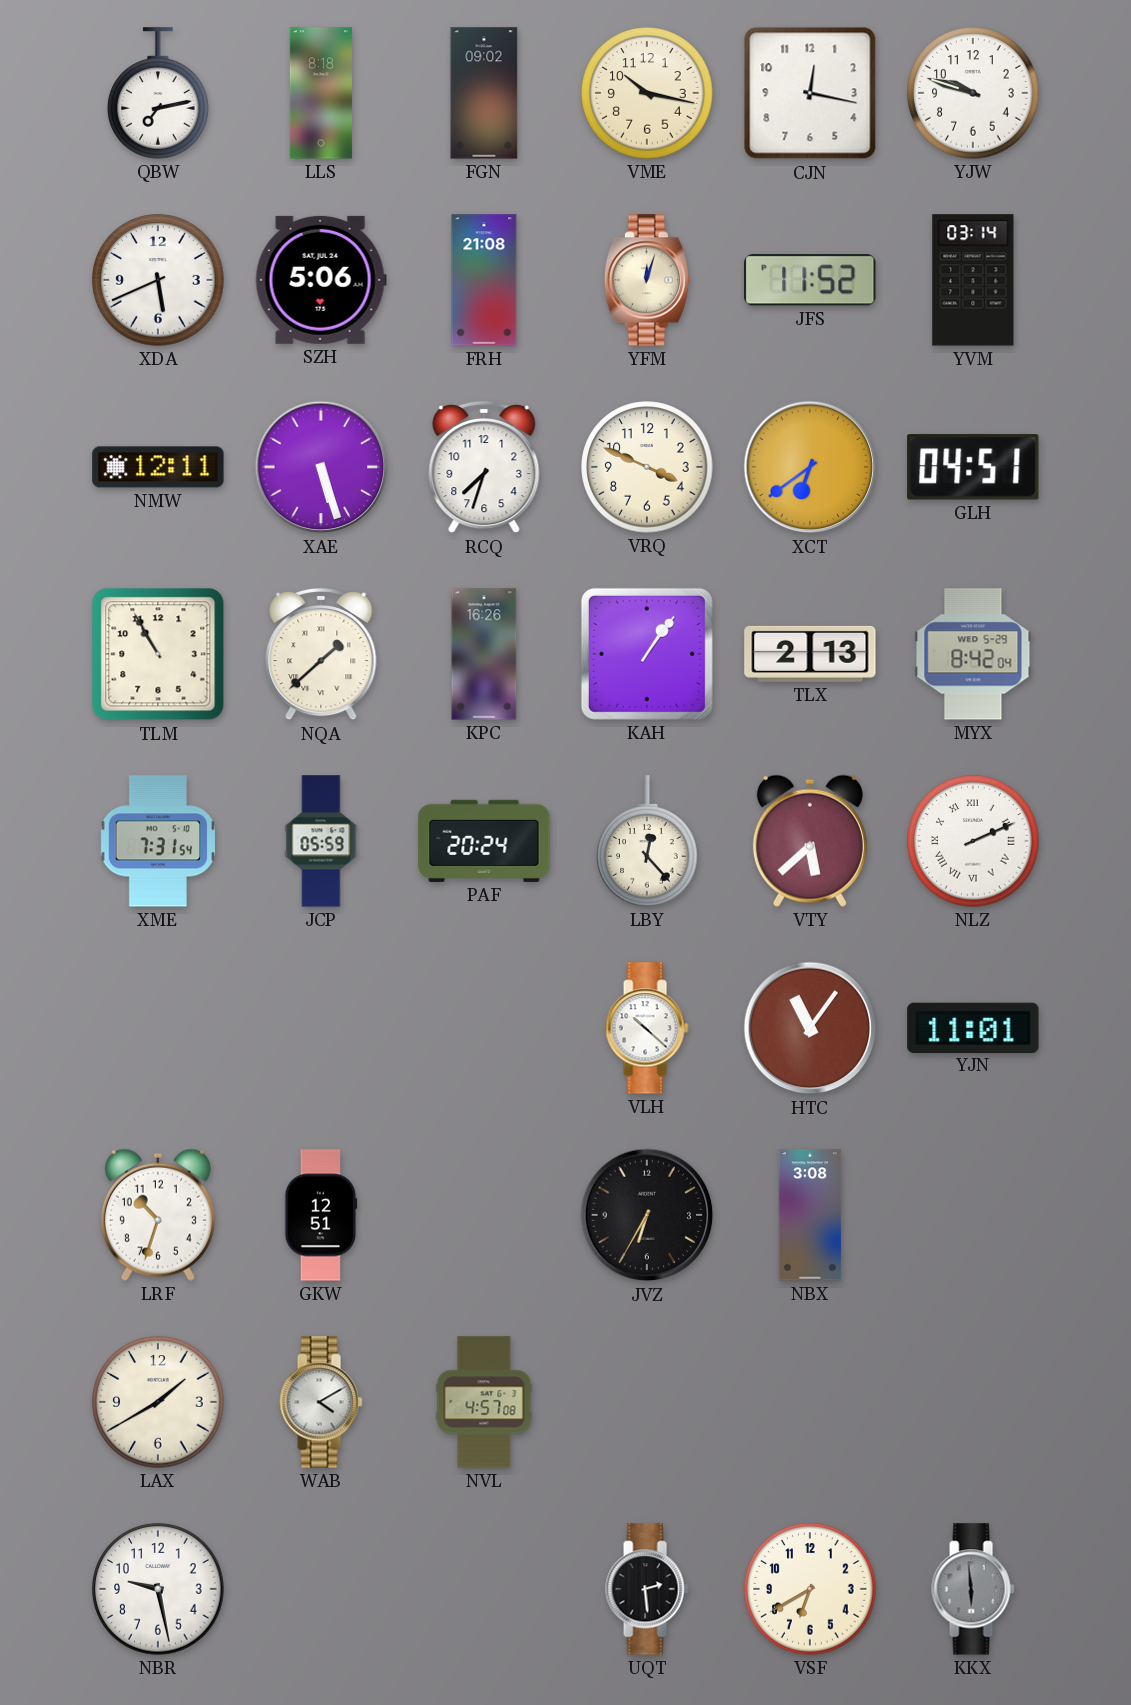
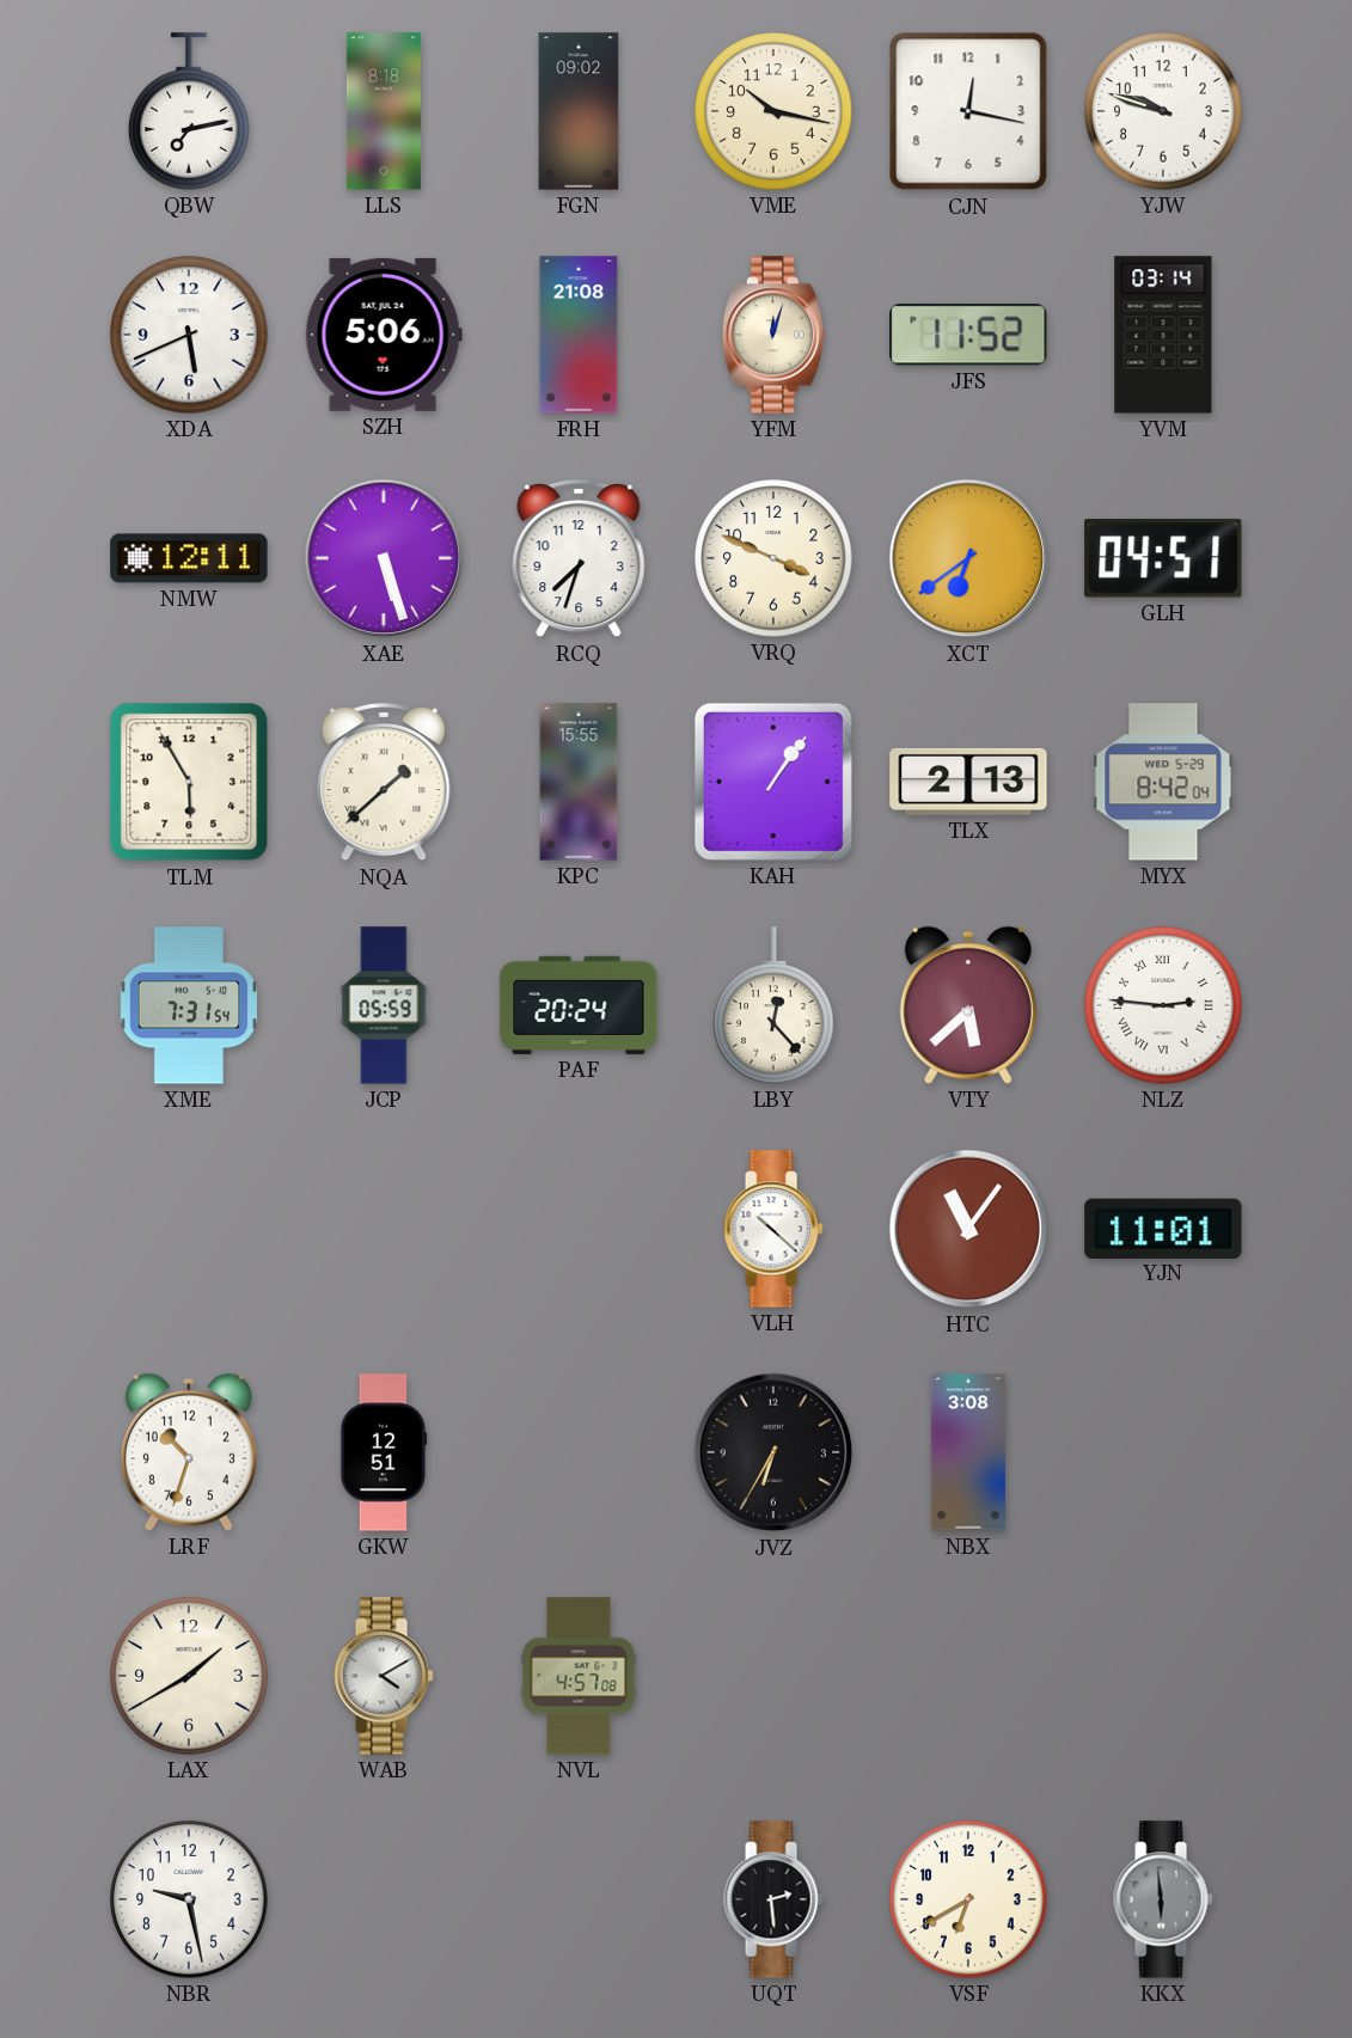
TLM: 10:55 -> 5:55
KPC: 16:26 -> 15:55
NLZ: 2:11 -> 2:46
